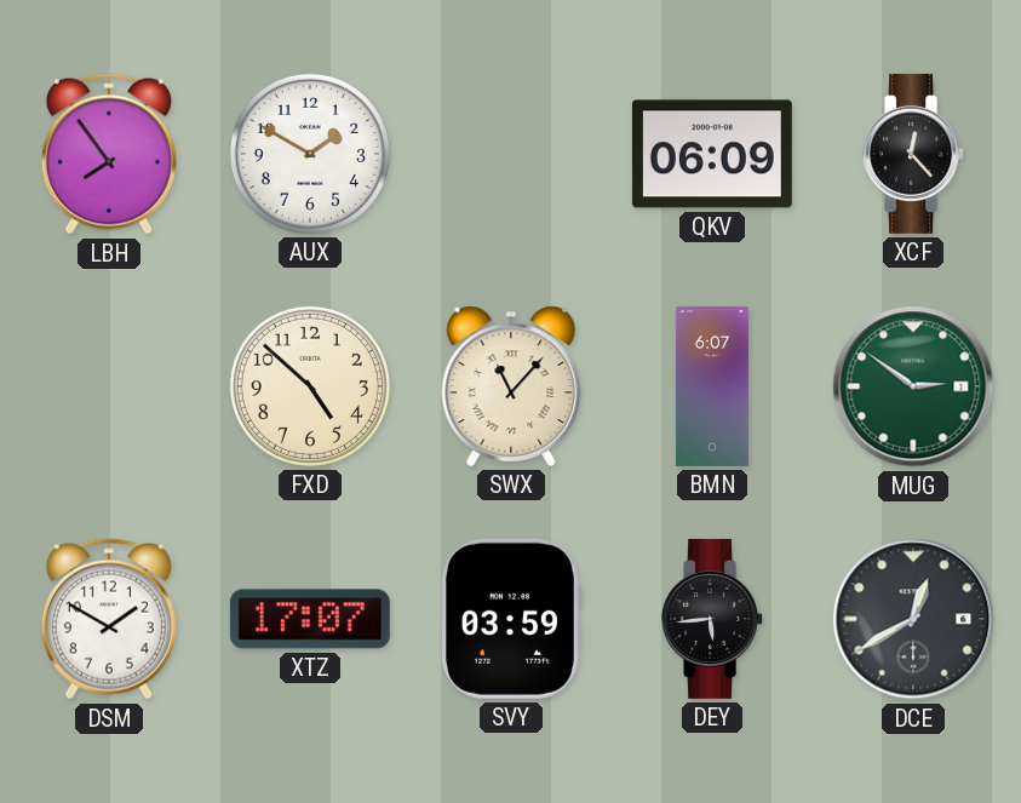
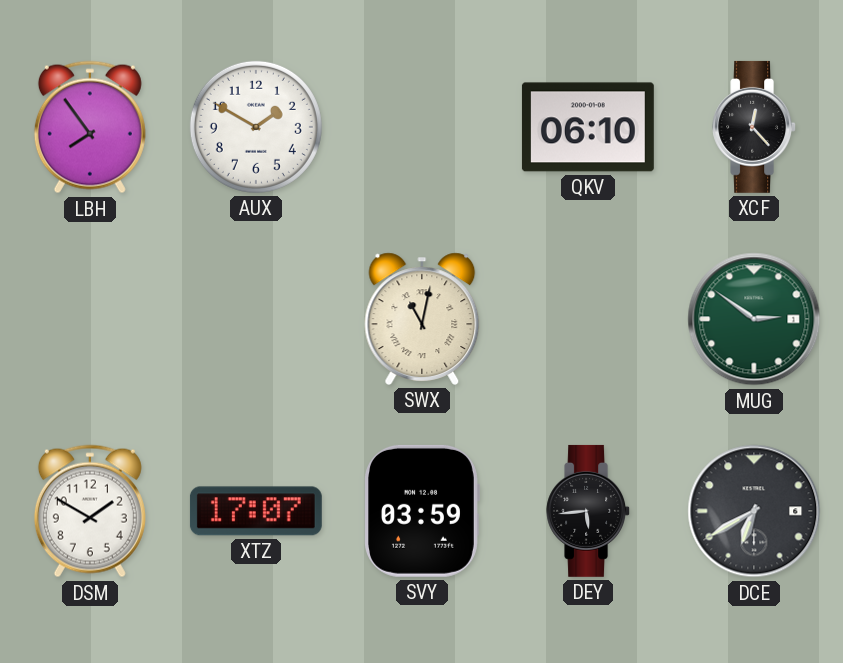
QKV: 06:09 -> 06:10
FXD: 4:52 -> none
SWX: 11:07 -> 11:02
BMN: 6:07 -> none
DCE: 12:40 -> 6:40
